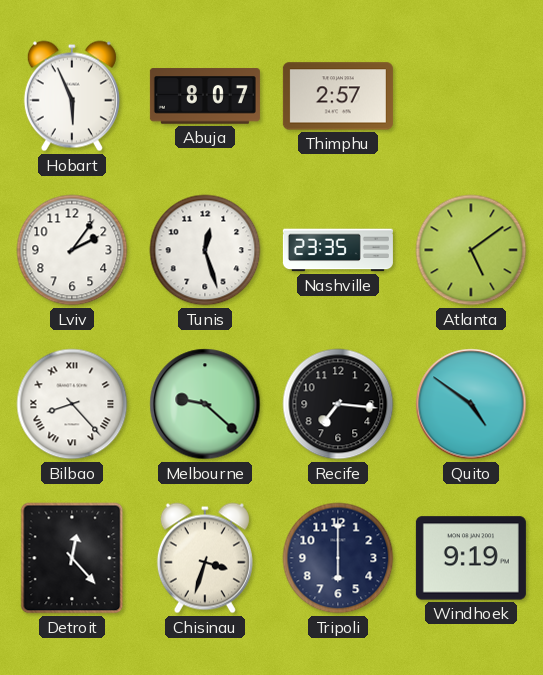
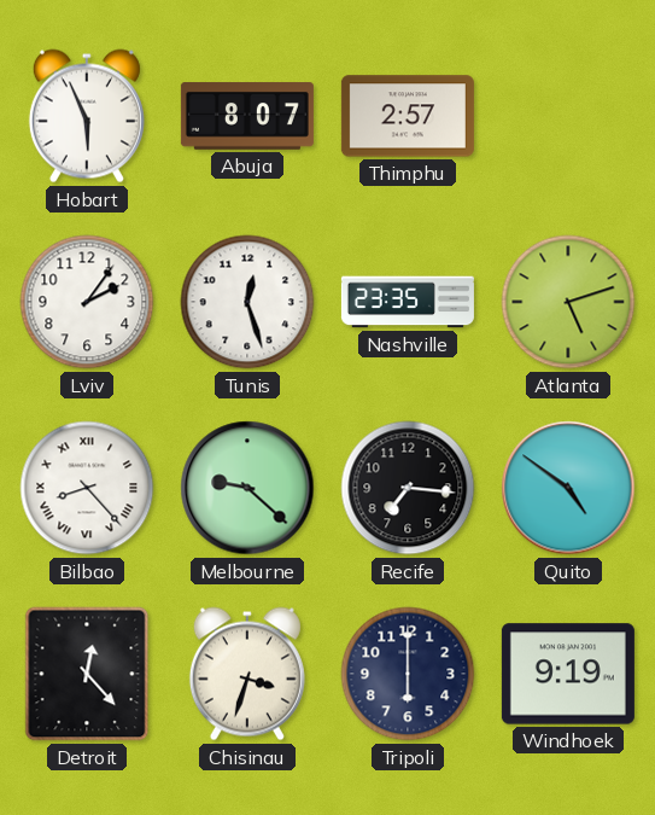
Atlanta: 5:09 -> 5:12
